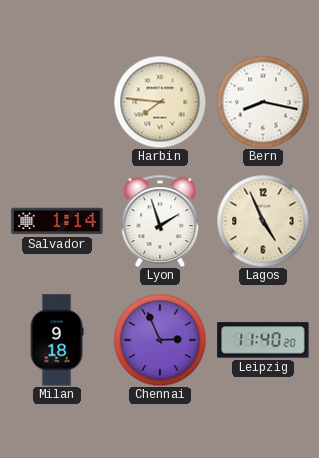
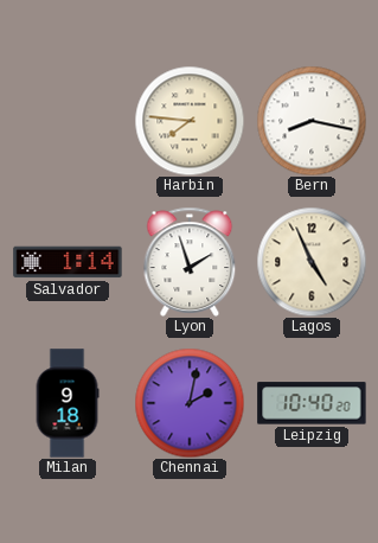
Chennai: 2:56 -> 2:02
Leipzig: 11:40 -> 10:40
